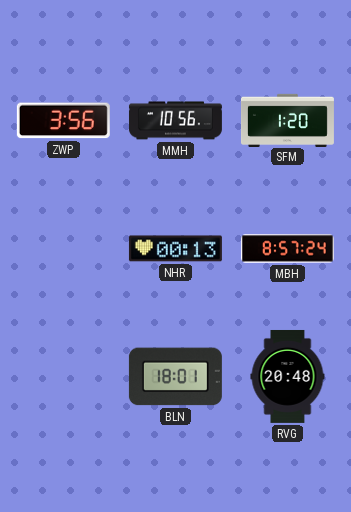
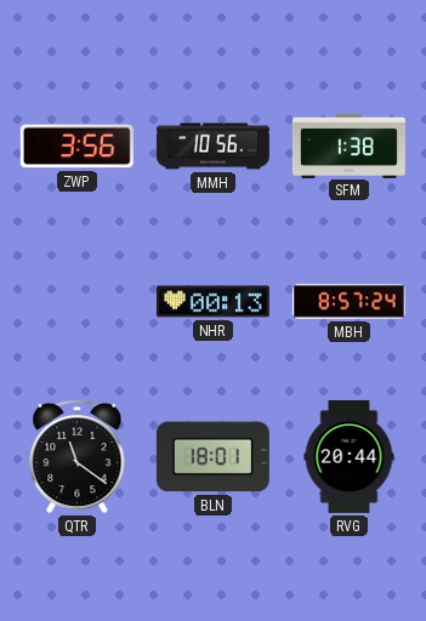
SFM: 1:20 -> 1:38
QTR: none -> 11:21
RVG: 20:48 -> 20:44
